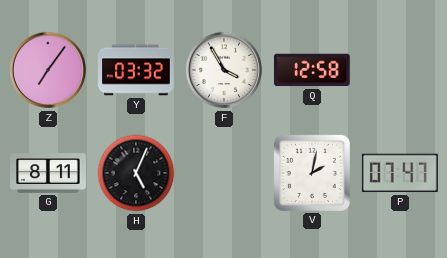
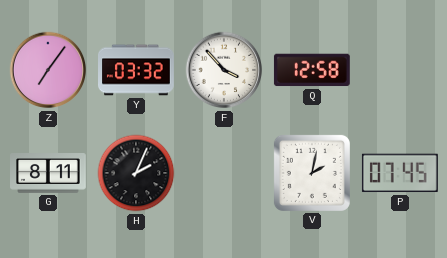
F: 3:55 -> 3:53
H: 5:04 -> 2:04
P: 07:47 -> 07:45
